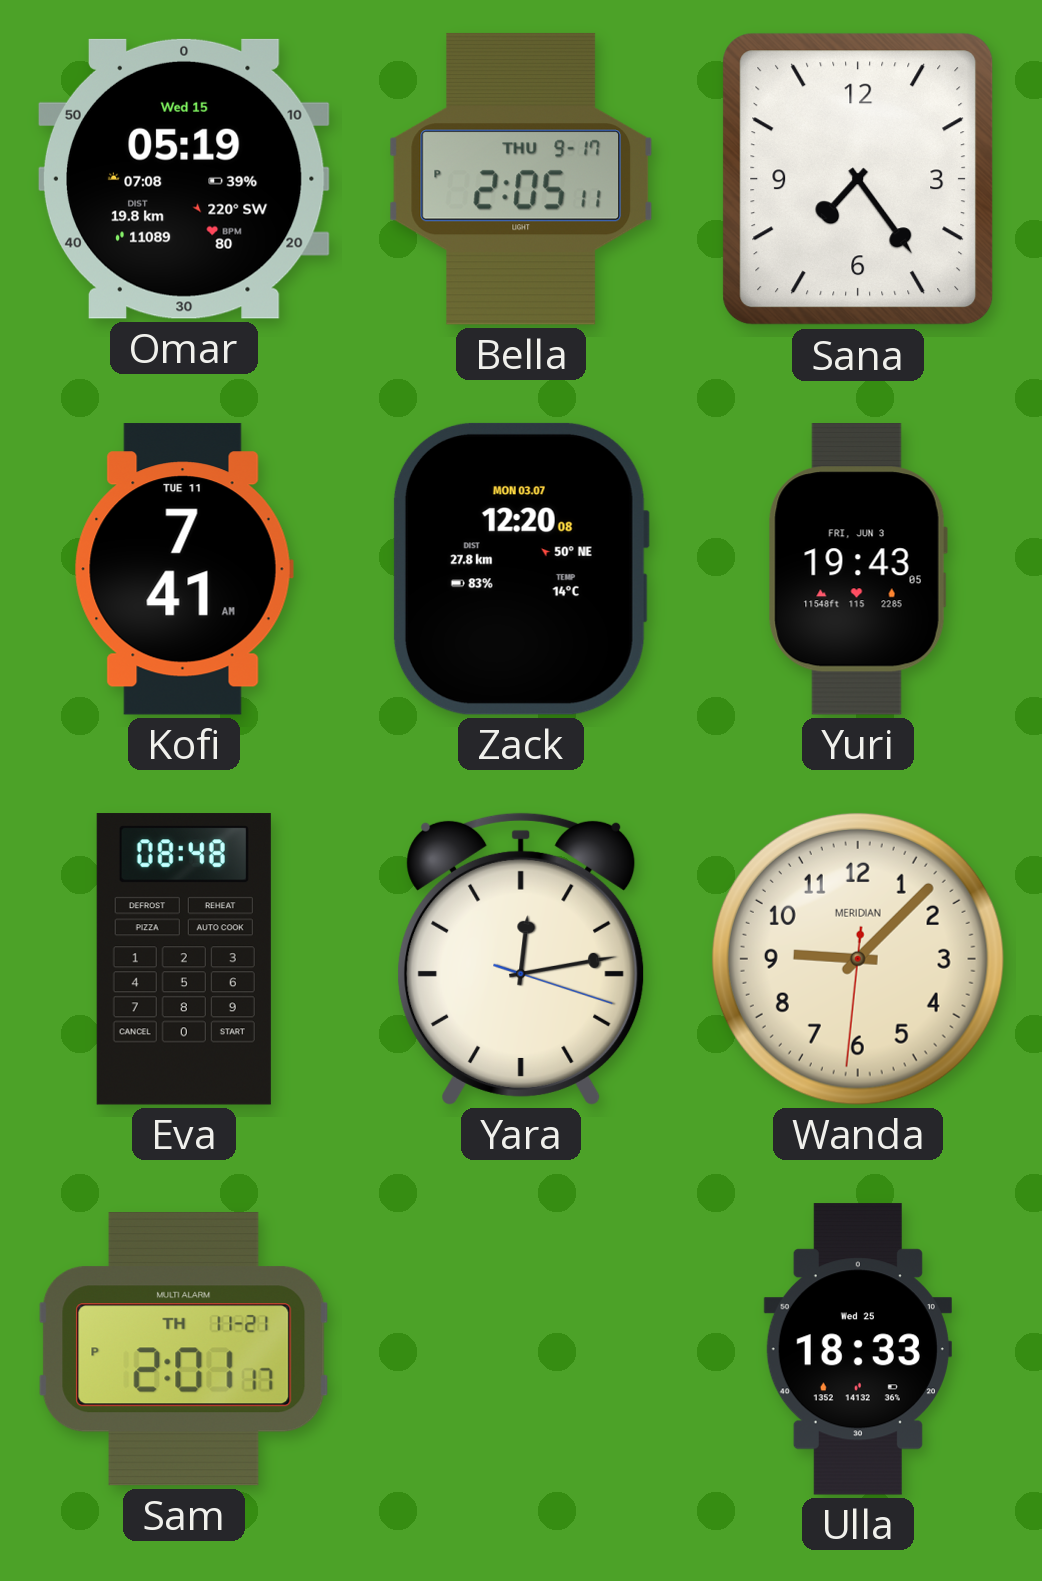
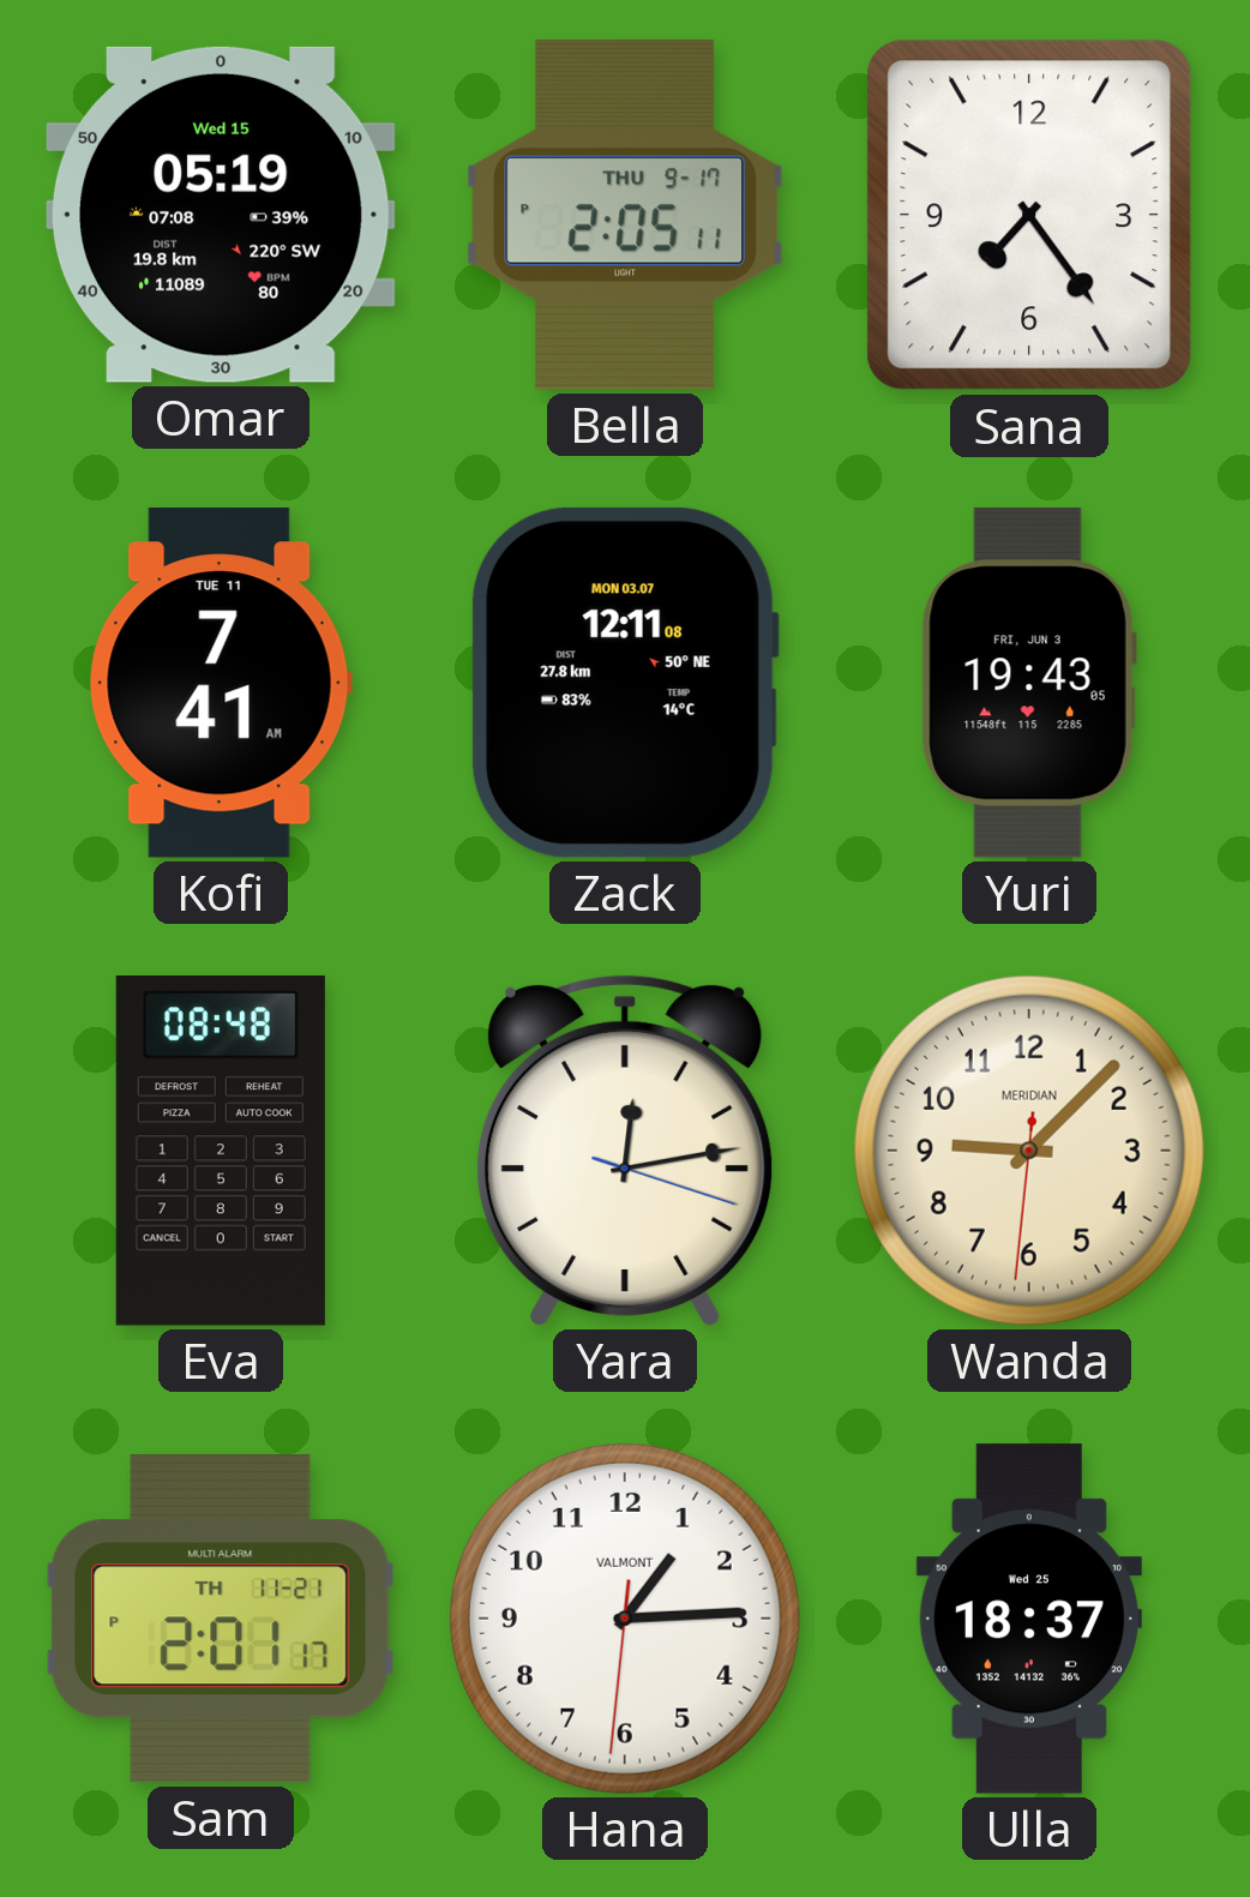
Zack: 12:20 -> 12:11
Hana: none -> 1:14
Ulla: 18:33 -> 18:37
